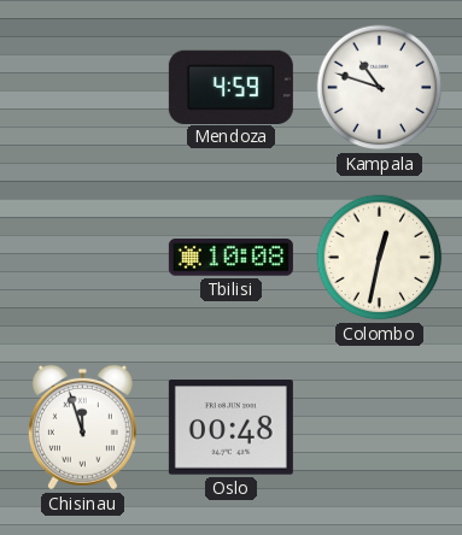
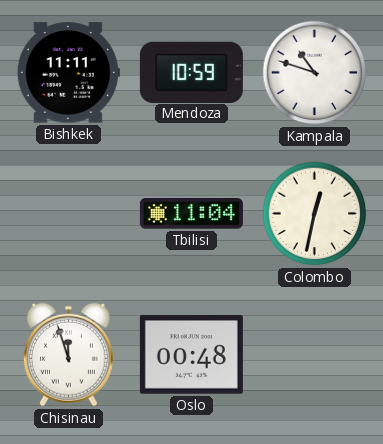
Bishkek: none -> 11:11
Mendoza: 4:59 -> 10:59
Tbilisi: 10:08 -> 11:04
